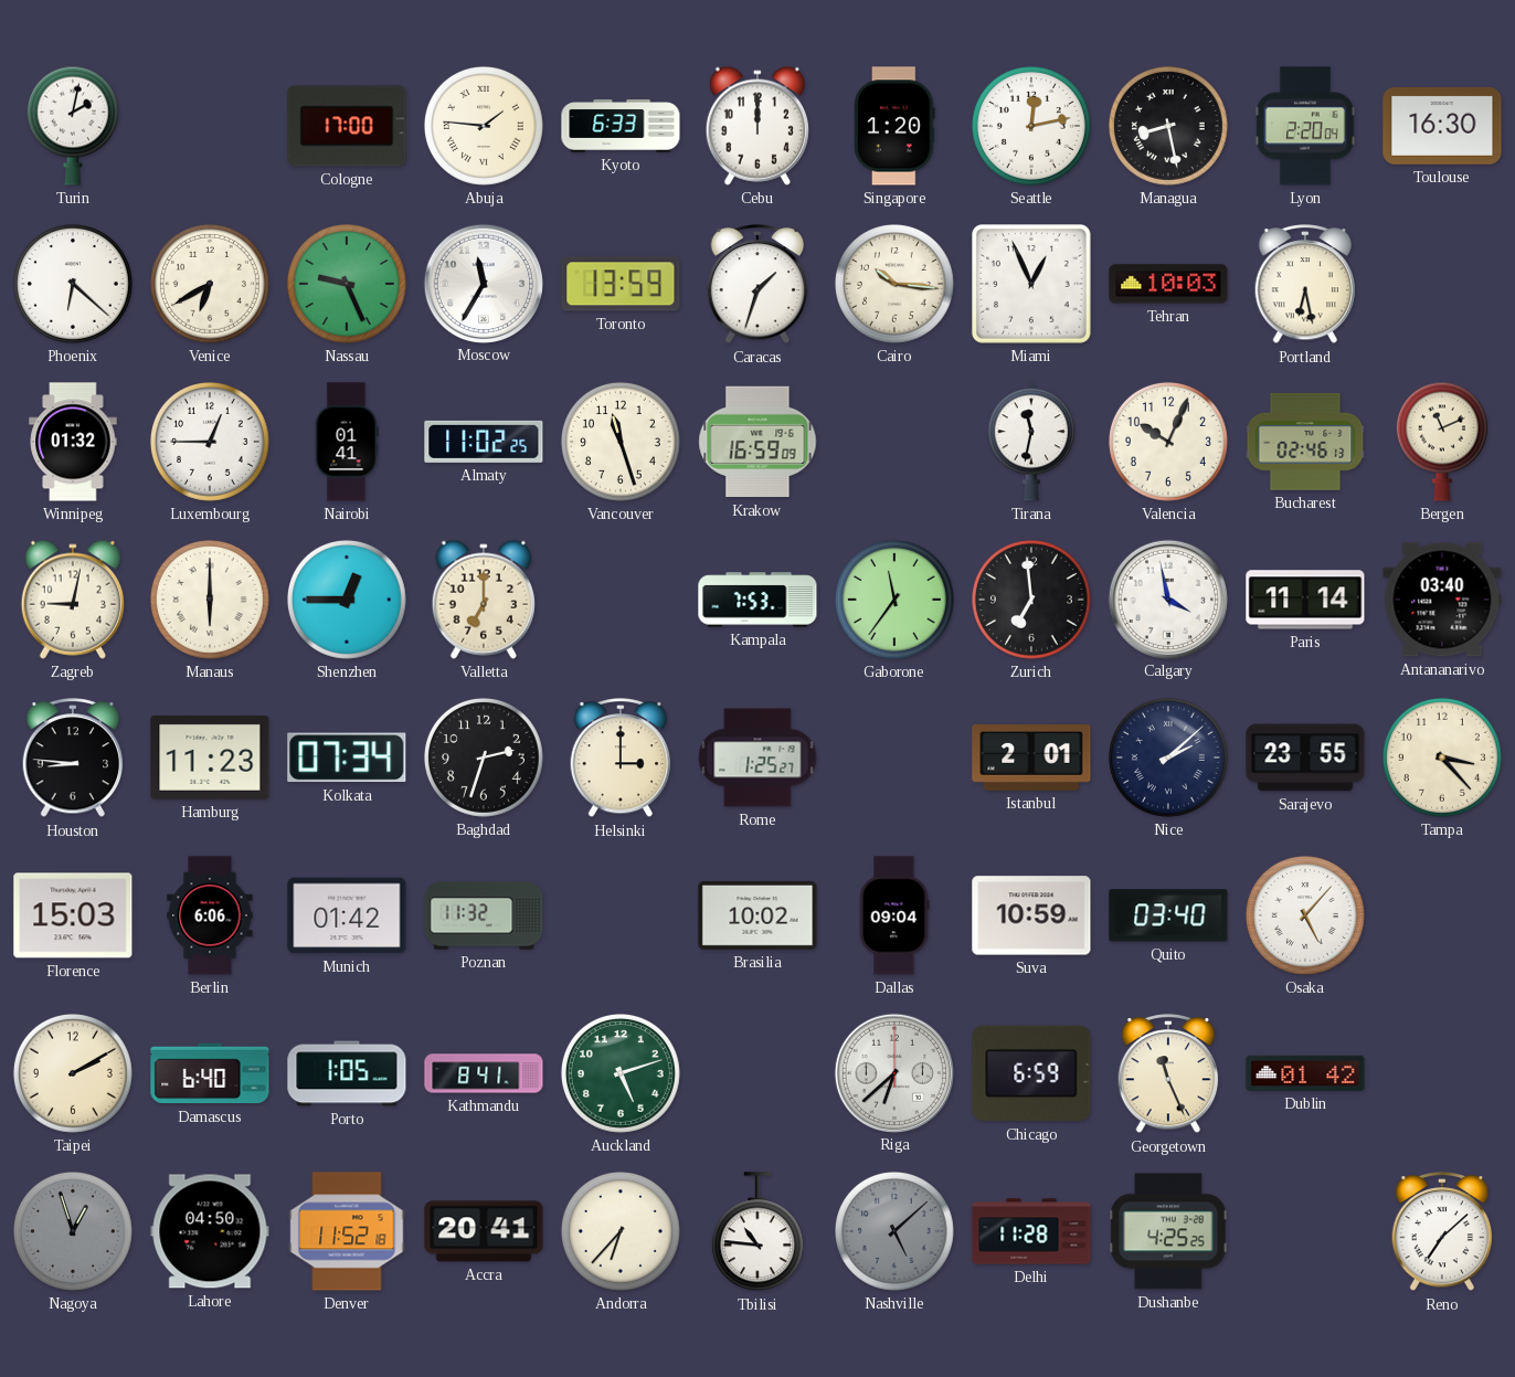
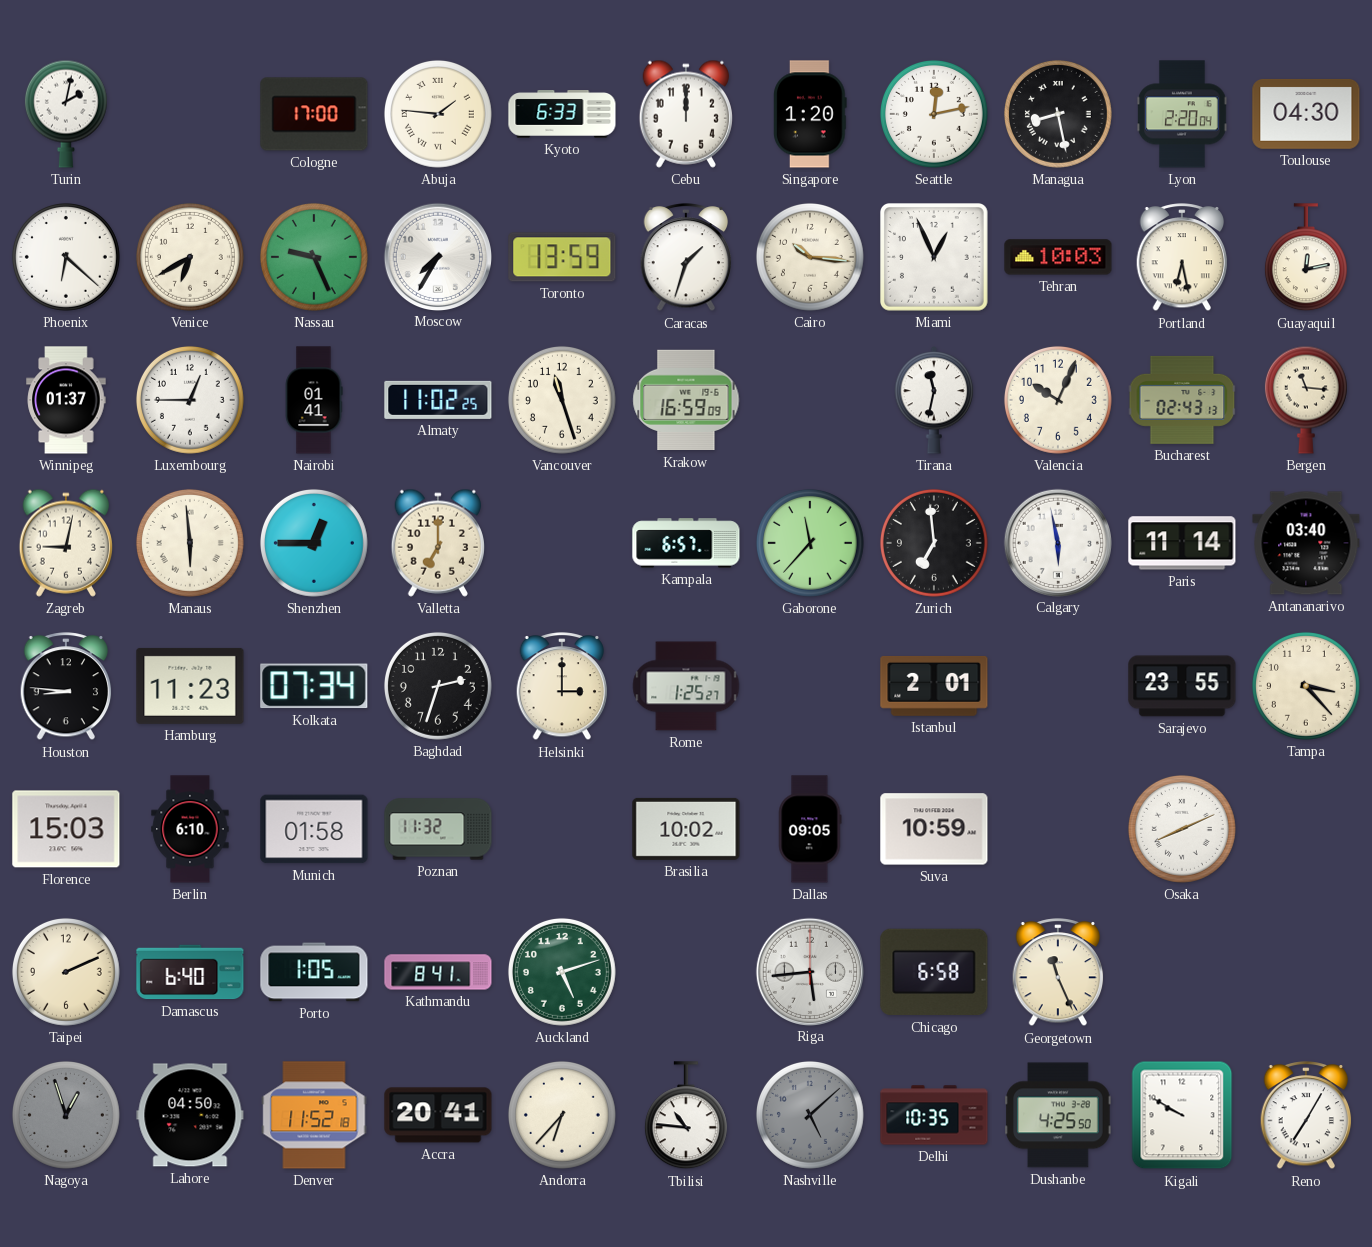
Toulouse: 16:30 -> 04:30
Moscow: 11:35 -> 7:35
Guayaquil: none -> 12:13
Winnipeg: 01:32 -> 01:37
Bucharest: 02:46 -> 02:43
Bergen: 11:11 -> 11:16
Manaus: 6:00 -> 5:59
Kampala: 7:53 -> 6:57
Gaborone: 11:36 -> 11:37
Calgary: 3:58 -> 5:58
Nice: 2:08 -> none
Berlin: 6:06 -> 6:10
Munich: 01:42 -> 01:58
Dallas: 09:04 -> 09:05
Quito: 03:40 -> none
Osaka: 5:07 -> 8:11
Taipei: 2:10 -> 2:11
Riga: 6:38 -> 5:44
Chicago: 6:59 -> 6:58
Dublin: 01:42 -> none
Delhi: 11:28 -> 10:35
Dushanbe: 4:25:25 -> 4:25:50
Kigali: none -> 9:50
Reno: 7:08 -> 7:05
